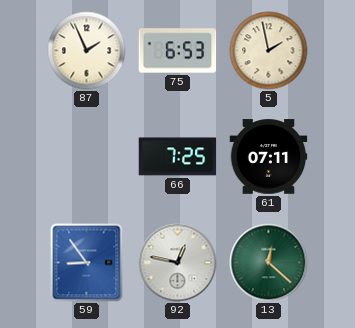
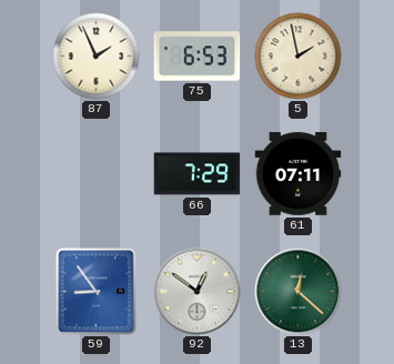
66: 7:25 -> 7:29
92: 12:47 -> 12:51
